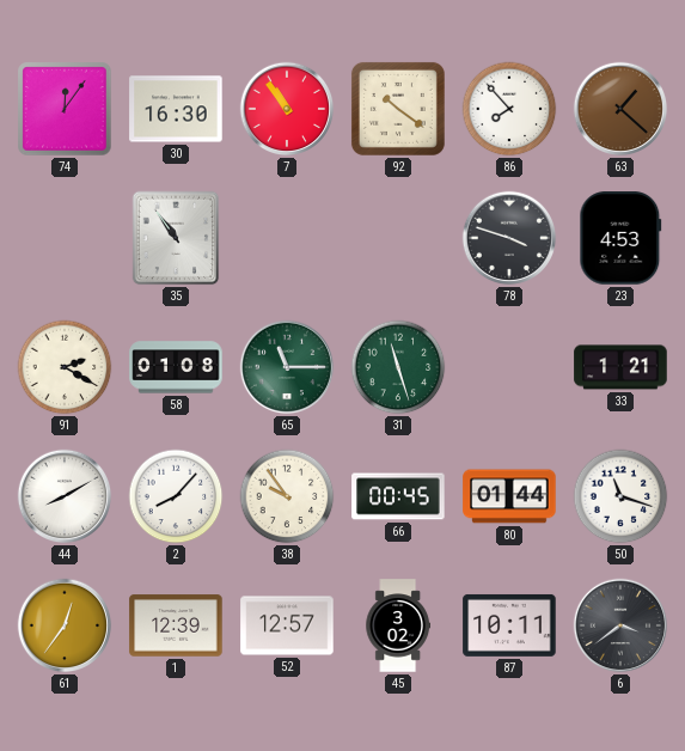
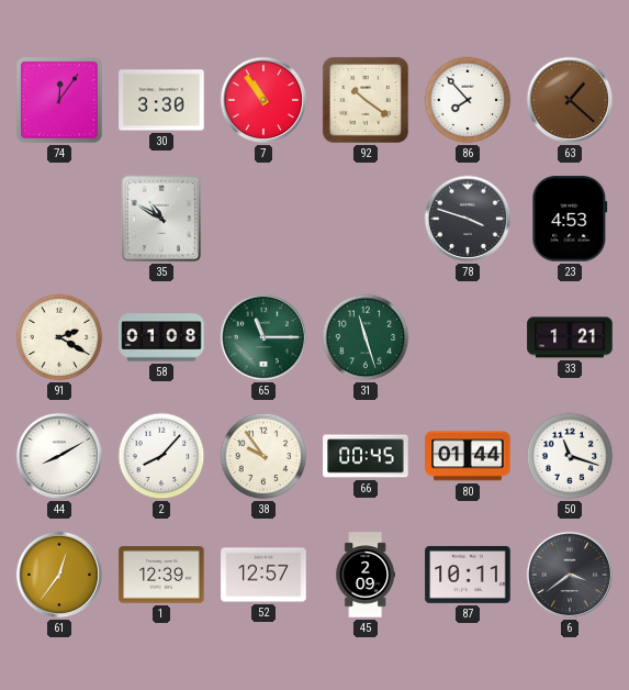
30: 16:30 -> 3:30
35: 10:54 -> 10:50
45: 3:02 -> 2:09
